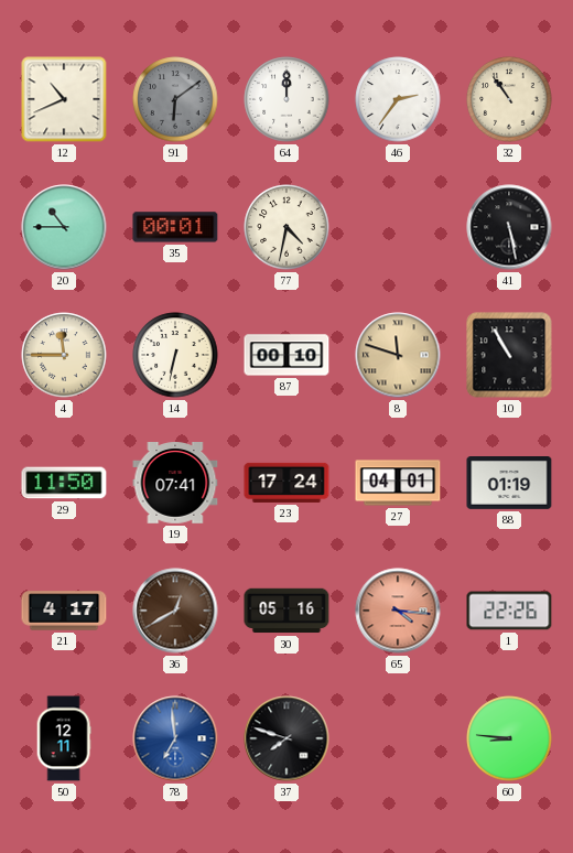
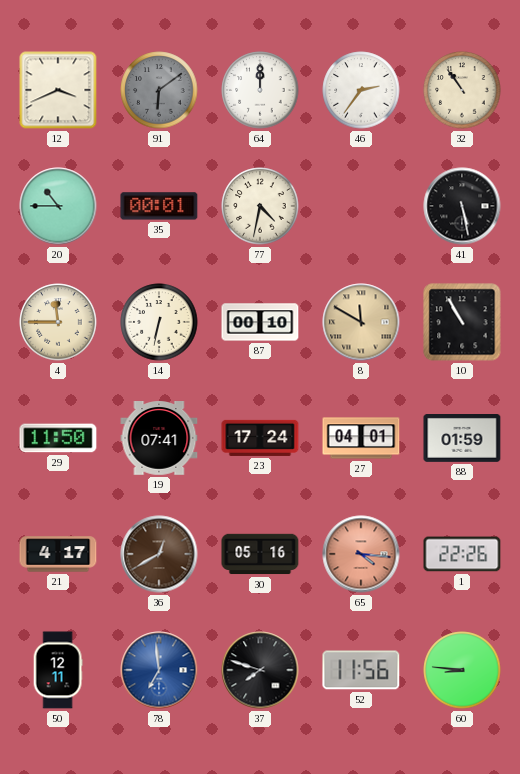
12: 10:41 -> 3:41
8: 11:48 -> 11:50
88: 01:19 -> 01:59
52: none -> 11:56
